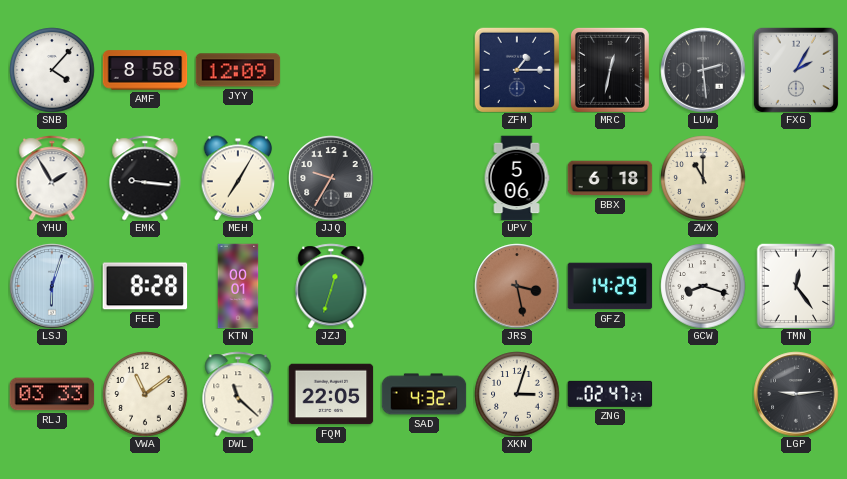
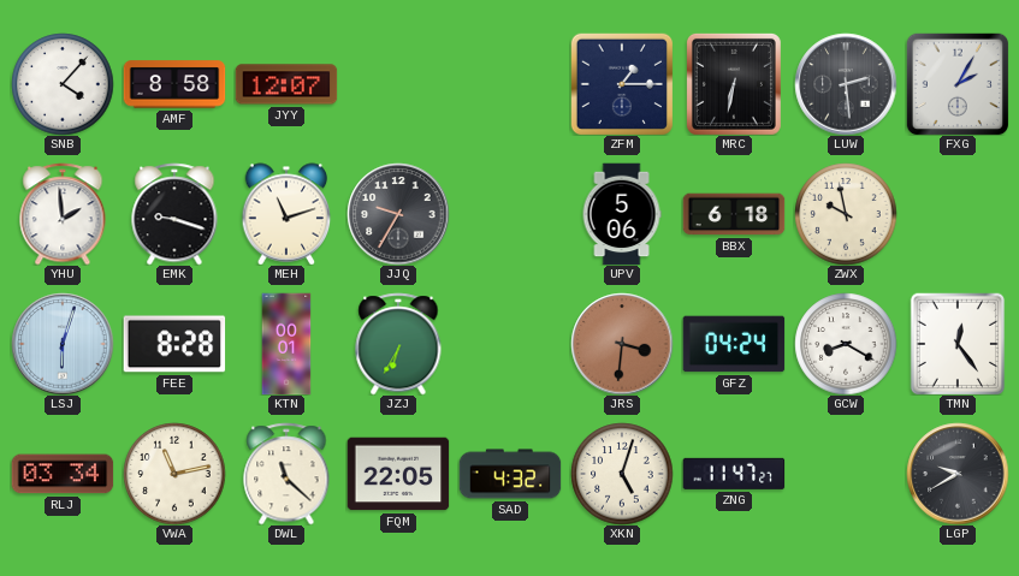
JYY: 12:09 -> 12:07
MRC: 12:32 -> 6:32
YHU: 1:55 -> 1:59
EMK: 9:16 -> 9:18
MEH: 7:05 -> 11:12
ZWX: 11:00 -> 9:58
JZJ: 12:33 -> 6:35
JRS: 3:28 -> 3:31
GFZ: 14:29 -> 04:24
GCW: 8:18 -> 8:20
RLJ: 03:33 -> 03:34
VWA: 11:09 -> 11:13
XKN: 3:03 -> 5:03
ZNG: 02:47 -> 11:47
LGP: 9:14 -> 9:40
